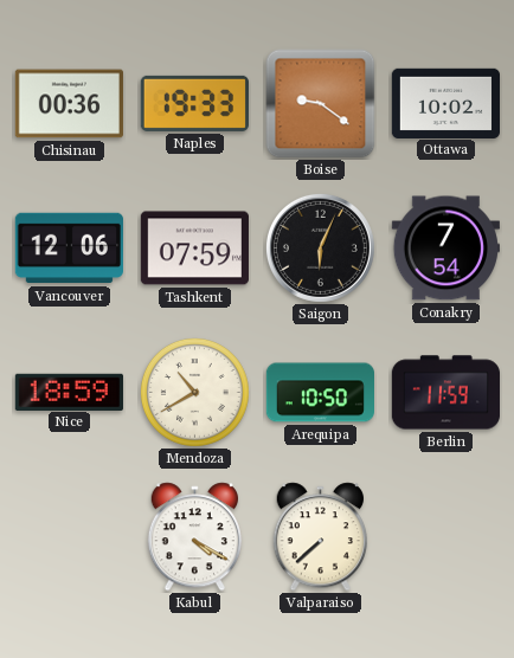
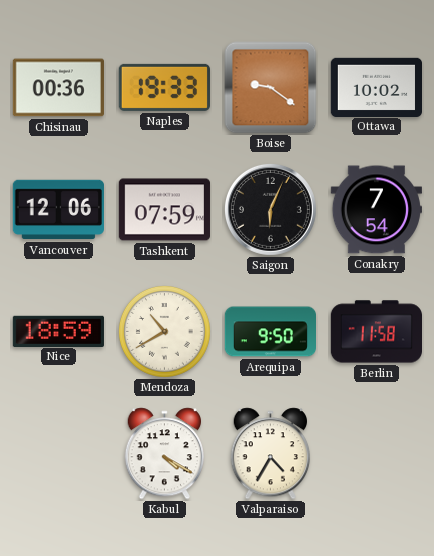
Arequipa: 10:50 -> 9:50
Berlin: 11:59 -> 11:58
Valparaiso: 7:38 -> 4:35
